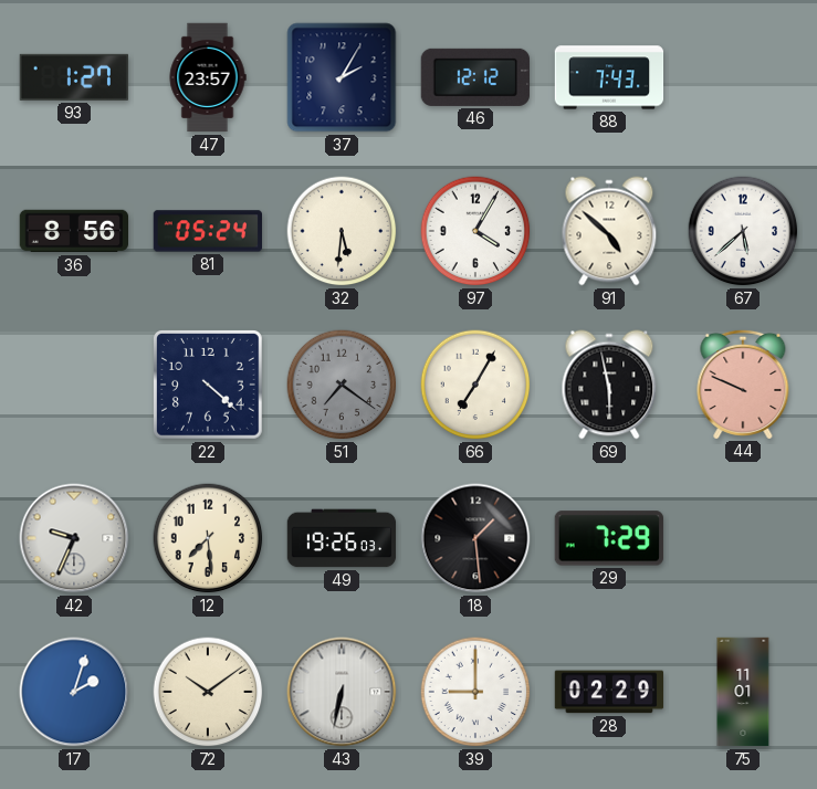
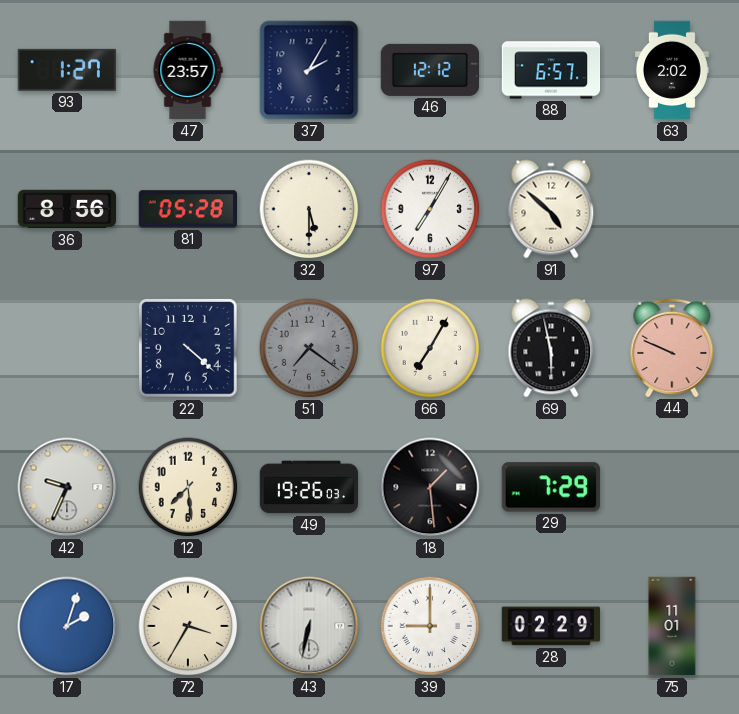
88: 7:43 -> 6:57
63: none -> 2:02
81: 05:24 -> 05:28
32: 5:31 -> 5:30
97: 4:05 -> 7:05
67: 5:38 -> none
72: 10:09 -> 3:35
